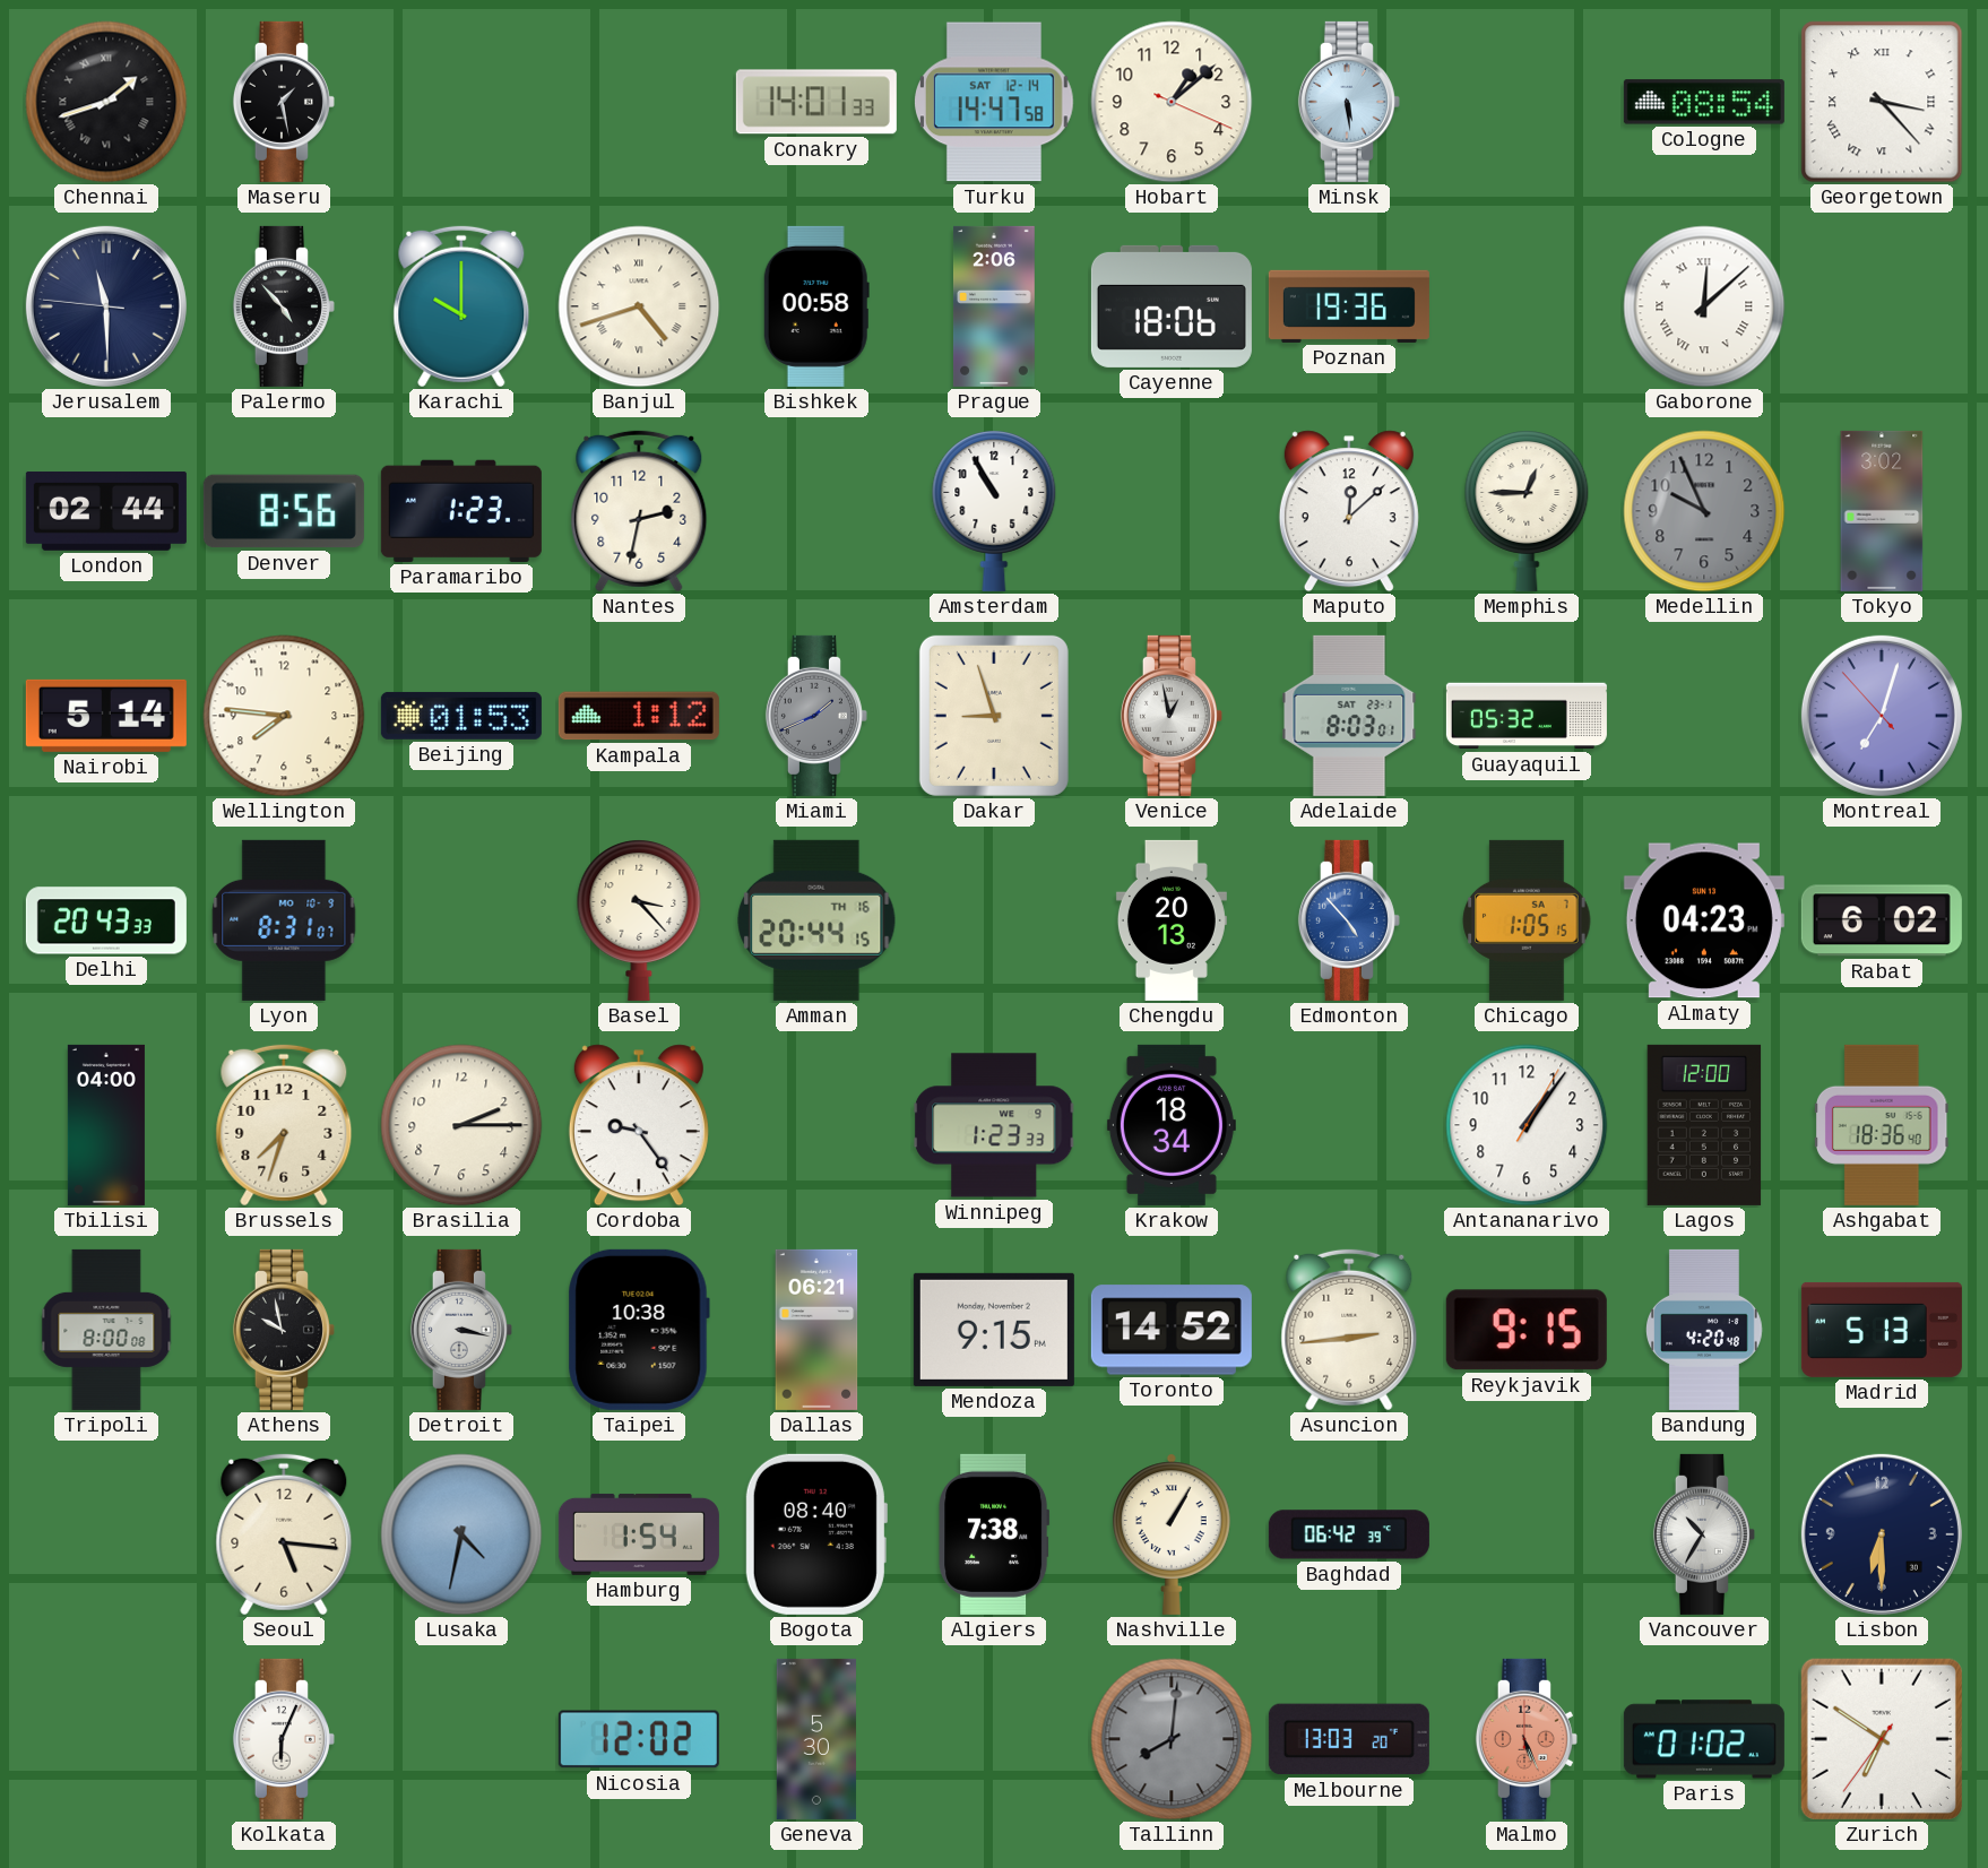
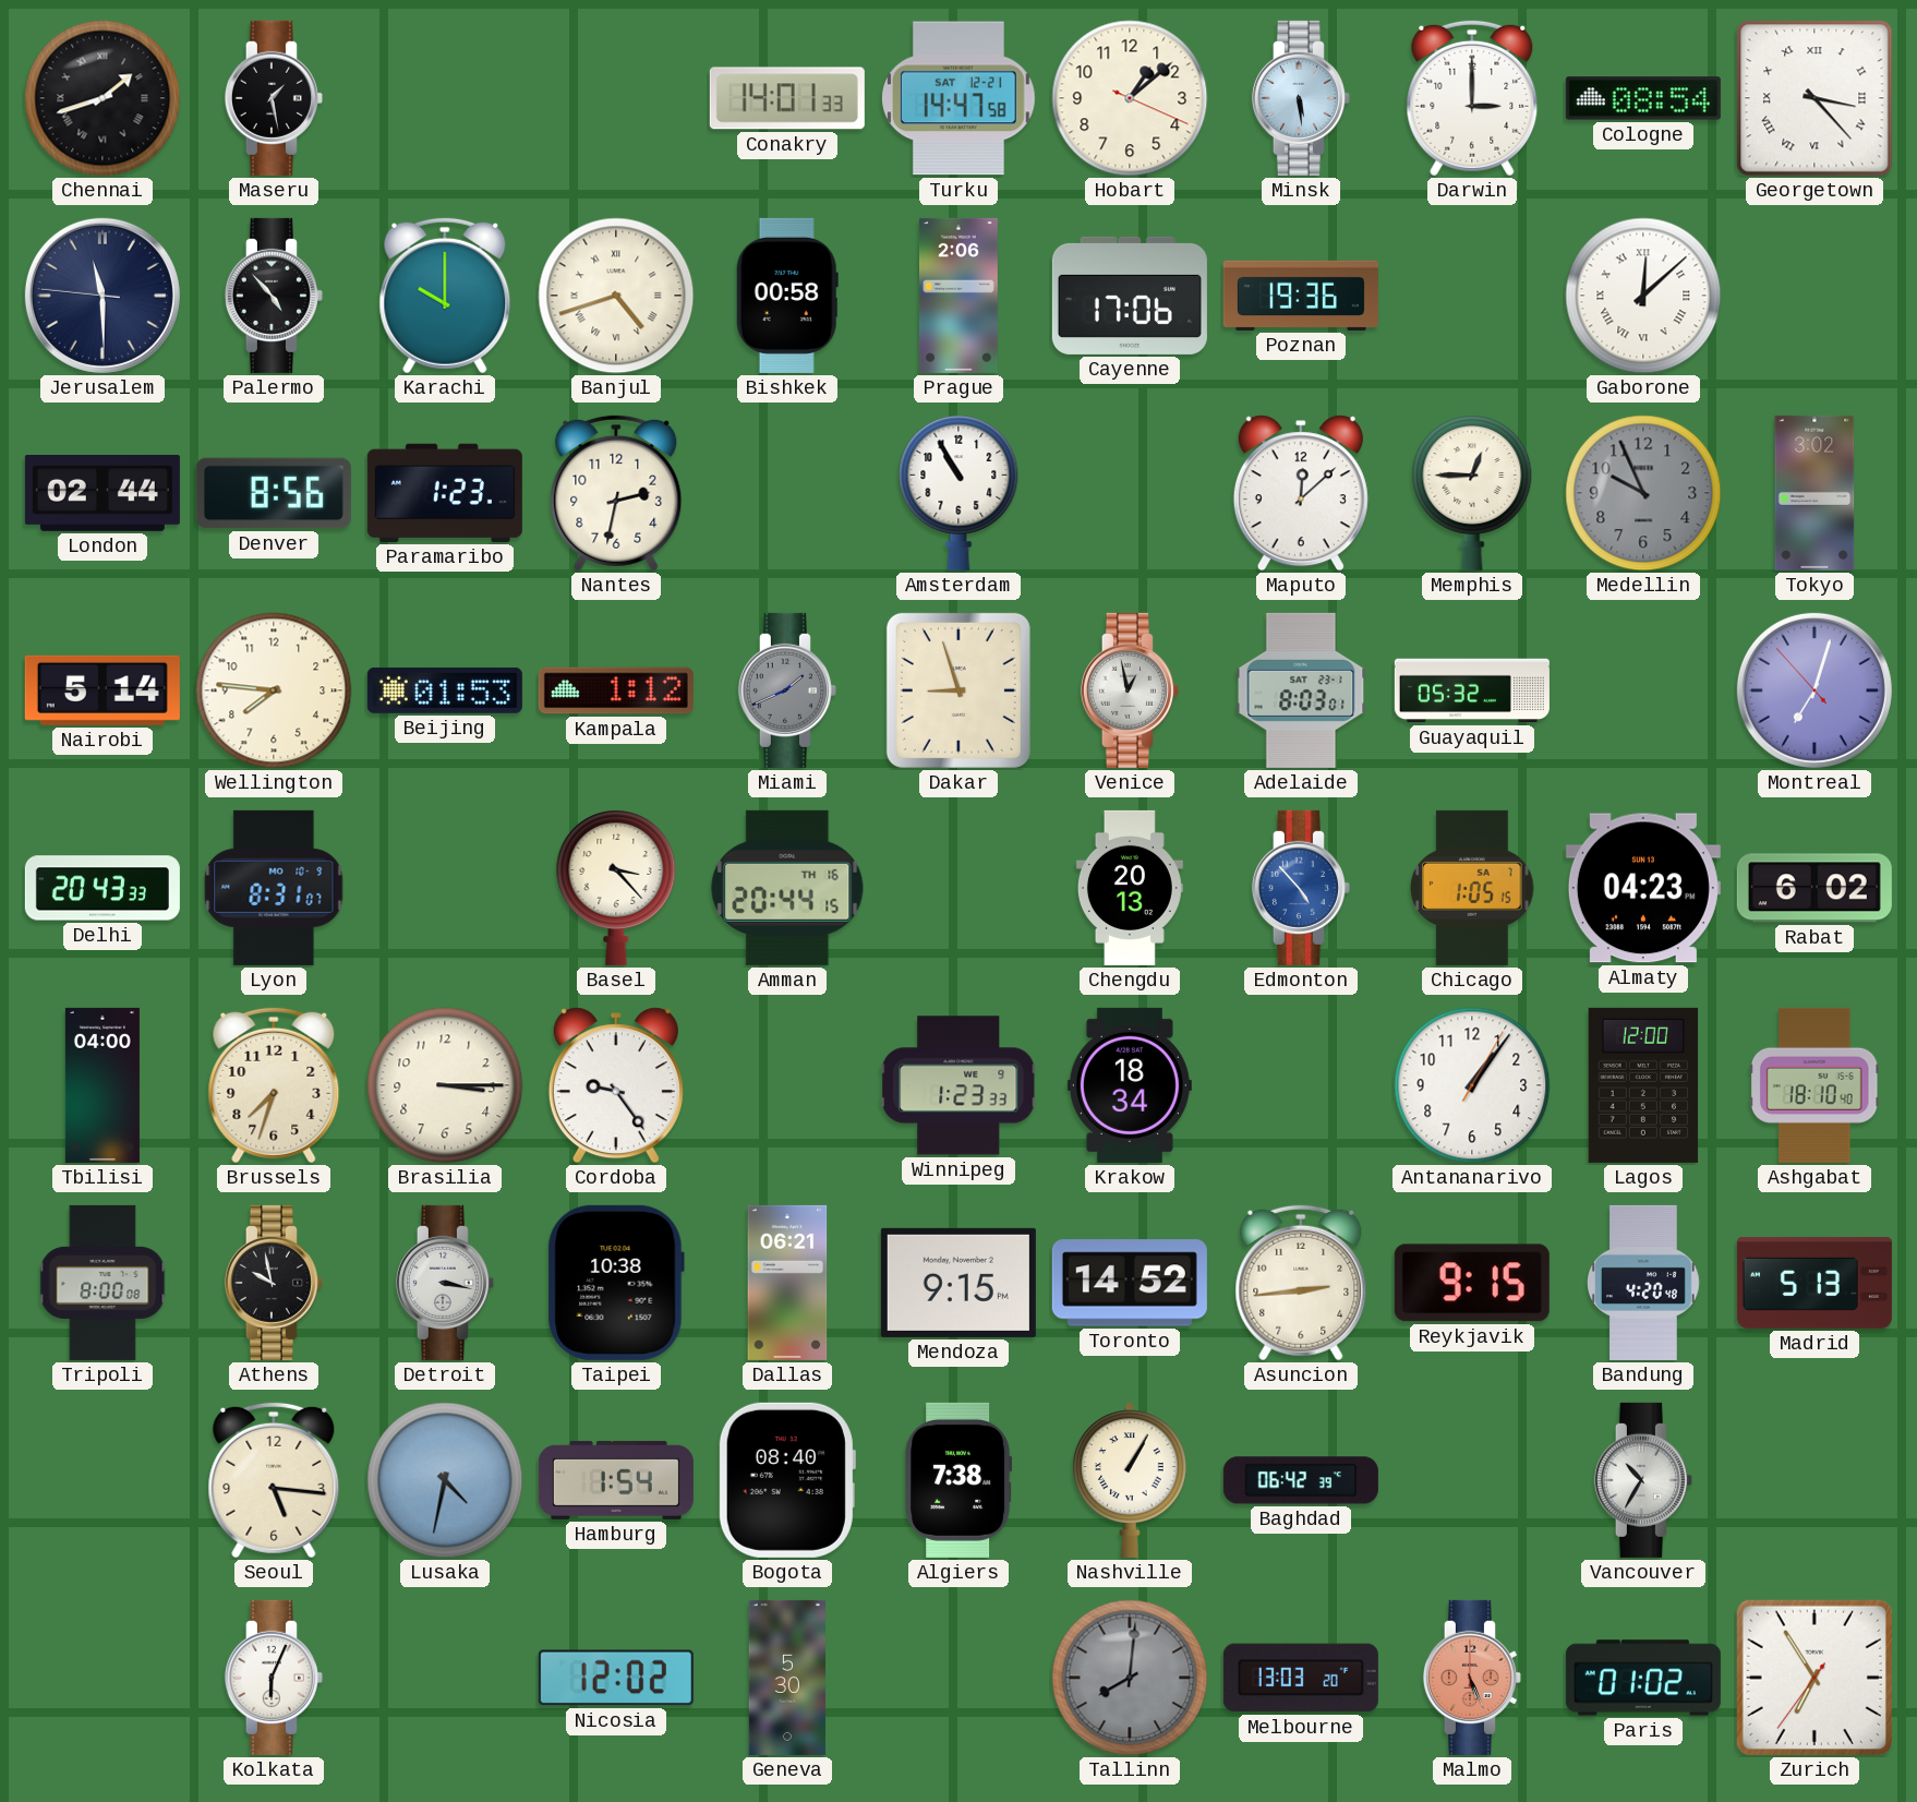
Turku date: SAT 12-14 -> SAT 12-21
Darwin: none -> 3:00
Cayenne: 18:06 -> 17:06
Brasilia: 2:15 -> 3:15
Ashgabat: 18:36 -> 18:10
Lisbon: 6:30 -> none
Zurich: 6:50 -> 6:54
